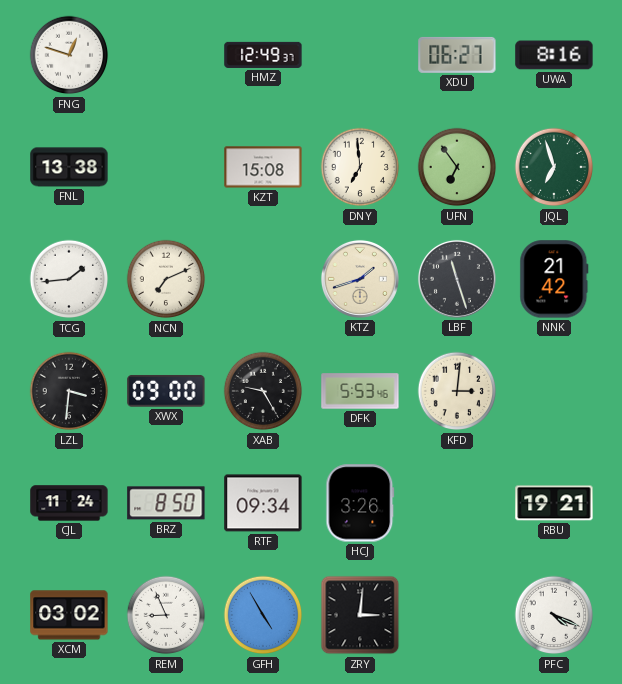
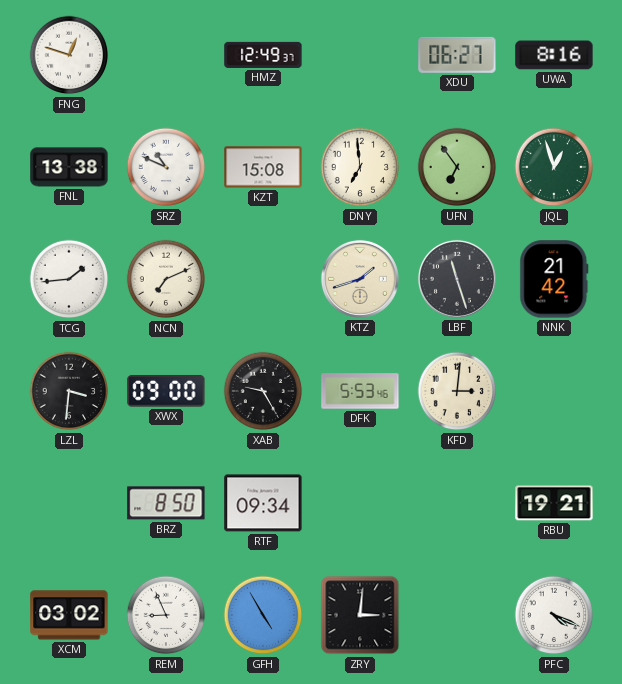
SRZ: none -> 10:49
JQL: 6:57 -> 12:57
CJL: 11:24 -> none
HCJ: 3:26 -> none
